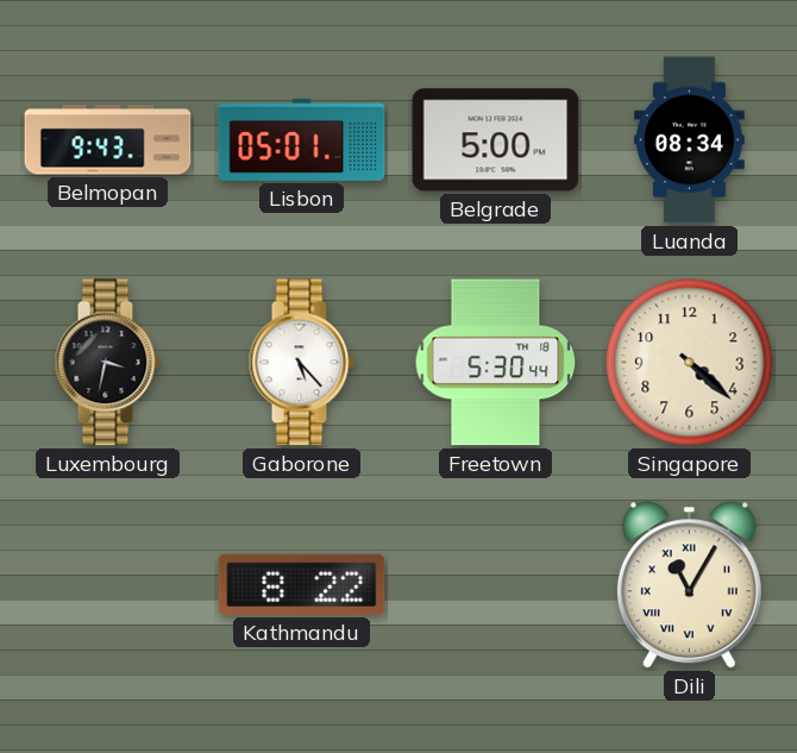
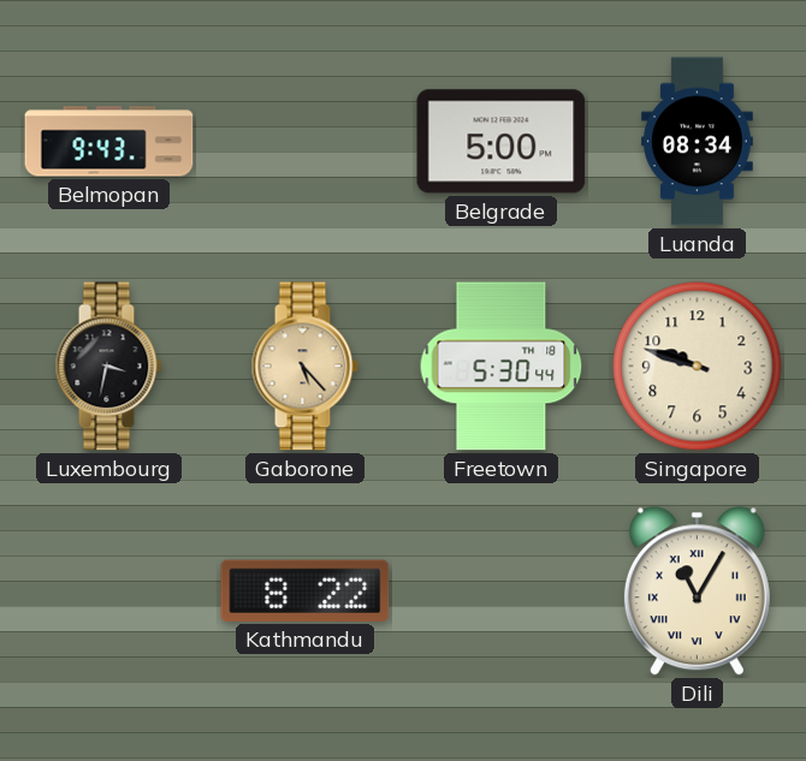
Lisbon: 05:01 -> none
Gaborone dial: white -> champagne
Singapore: 4:22 -> 9:48
